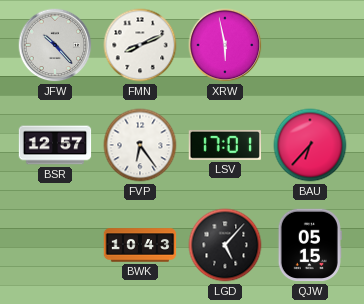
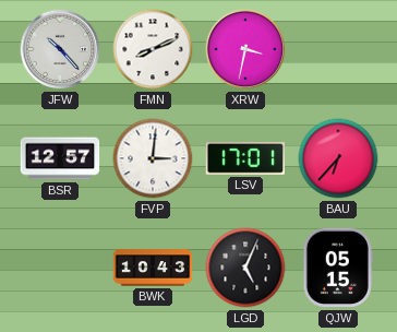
XRW: 5:58 -> 3:32
FVP: 6:24 -> 3:01
LGD: 5:07 -> 5:04
